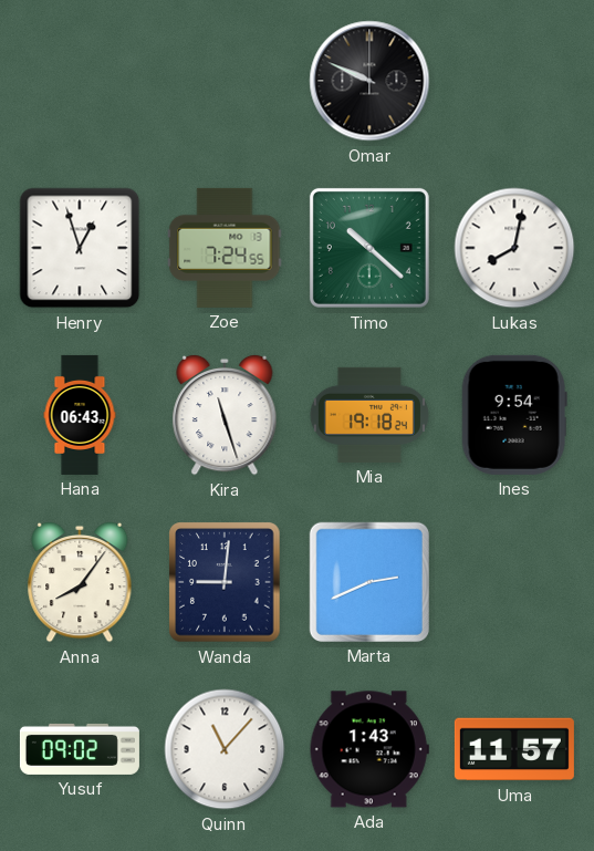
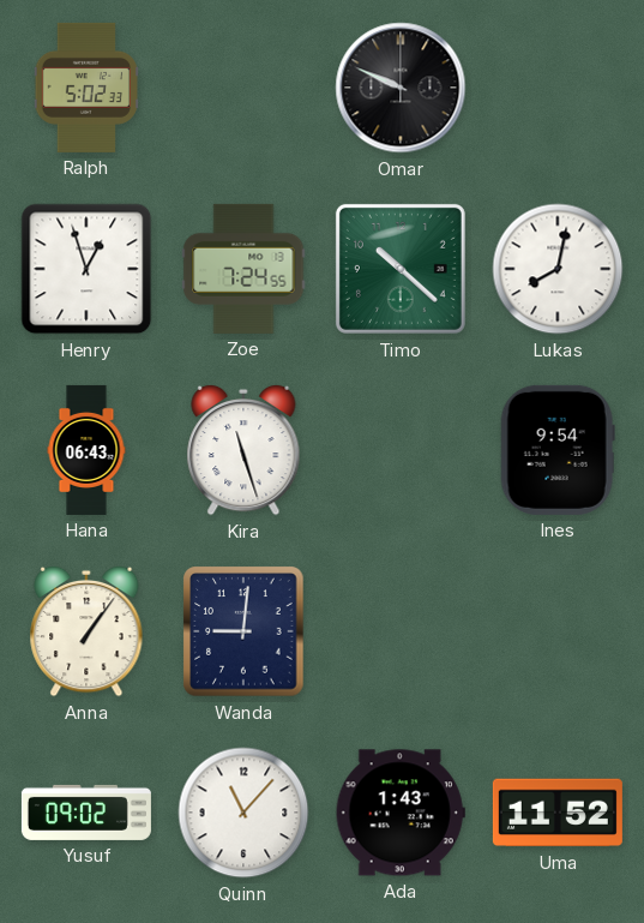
Ralph: none -> 5:02
Mia: 19:18 -> none
Anna: 8:06 -> 1:06
Marta: 2:41 -> none
Uma: 11:57 -> 11:52
